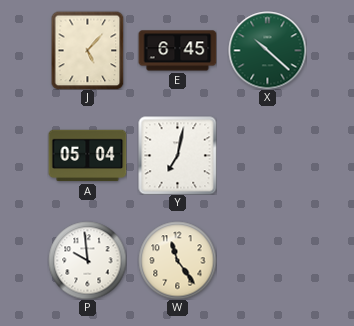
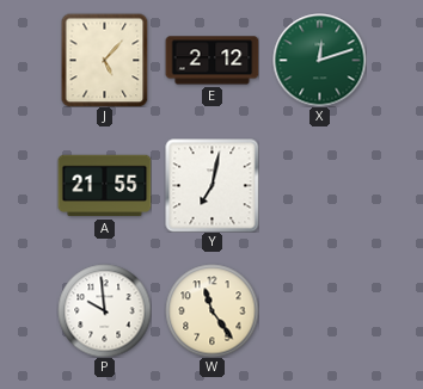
E: 6:45 -> 2:12
X: 10:22 -> 12:12
A: 05:04 -> 21:55
